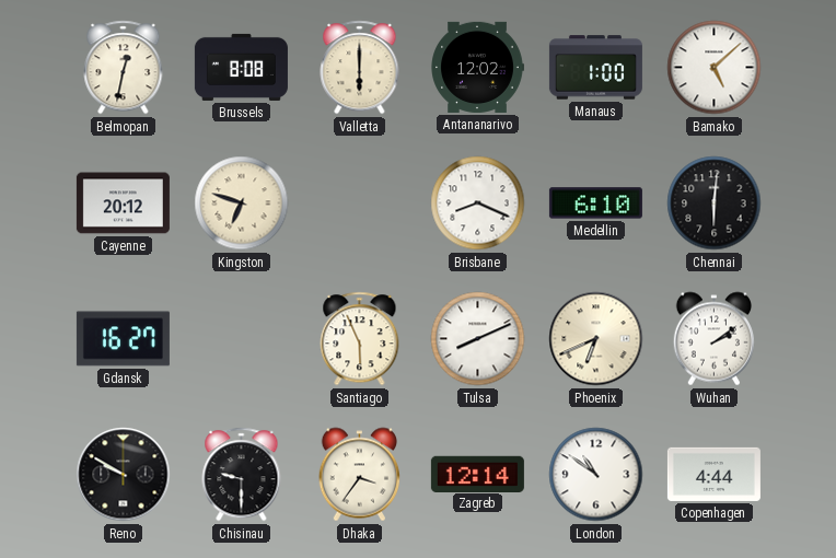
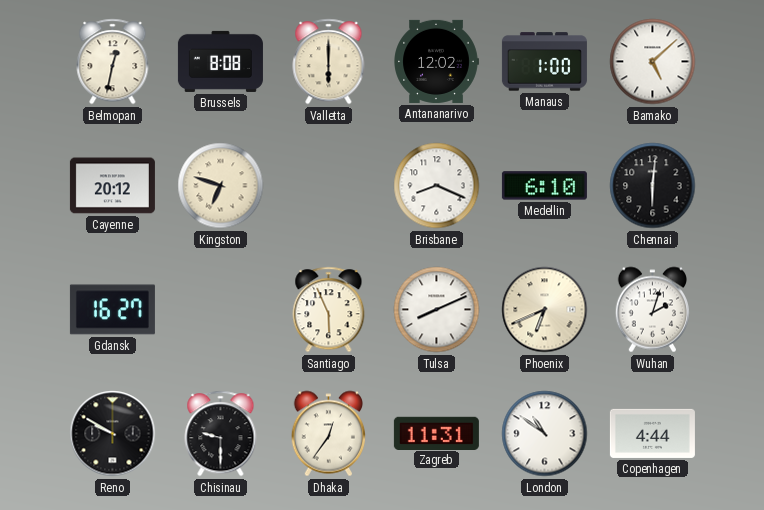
Wuhan: 2:09 -> 2:03
Dhaka: 3:36 -> 12:36
Zagreb: 12:14 -> 11:31
